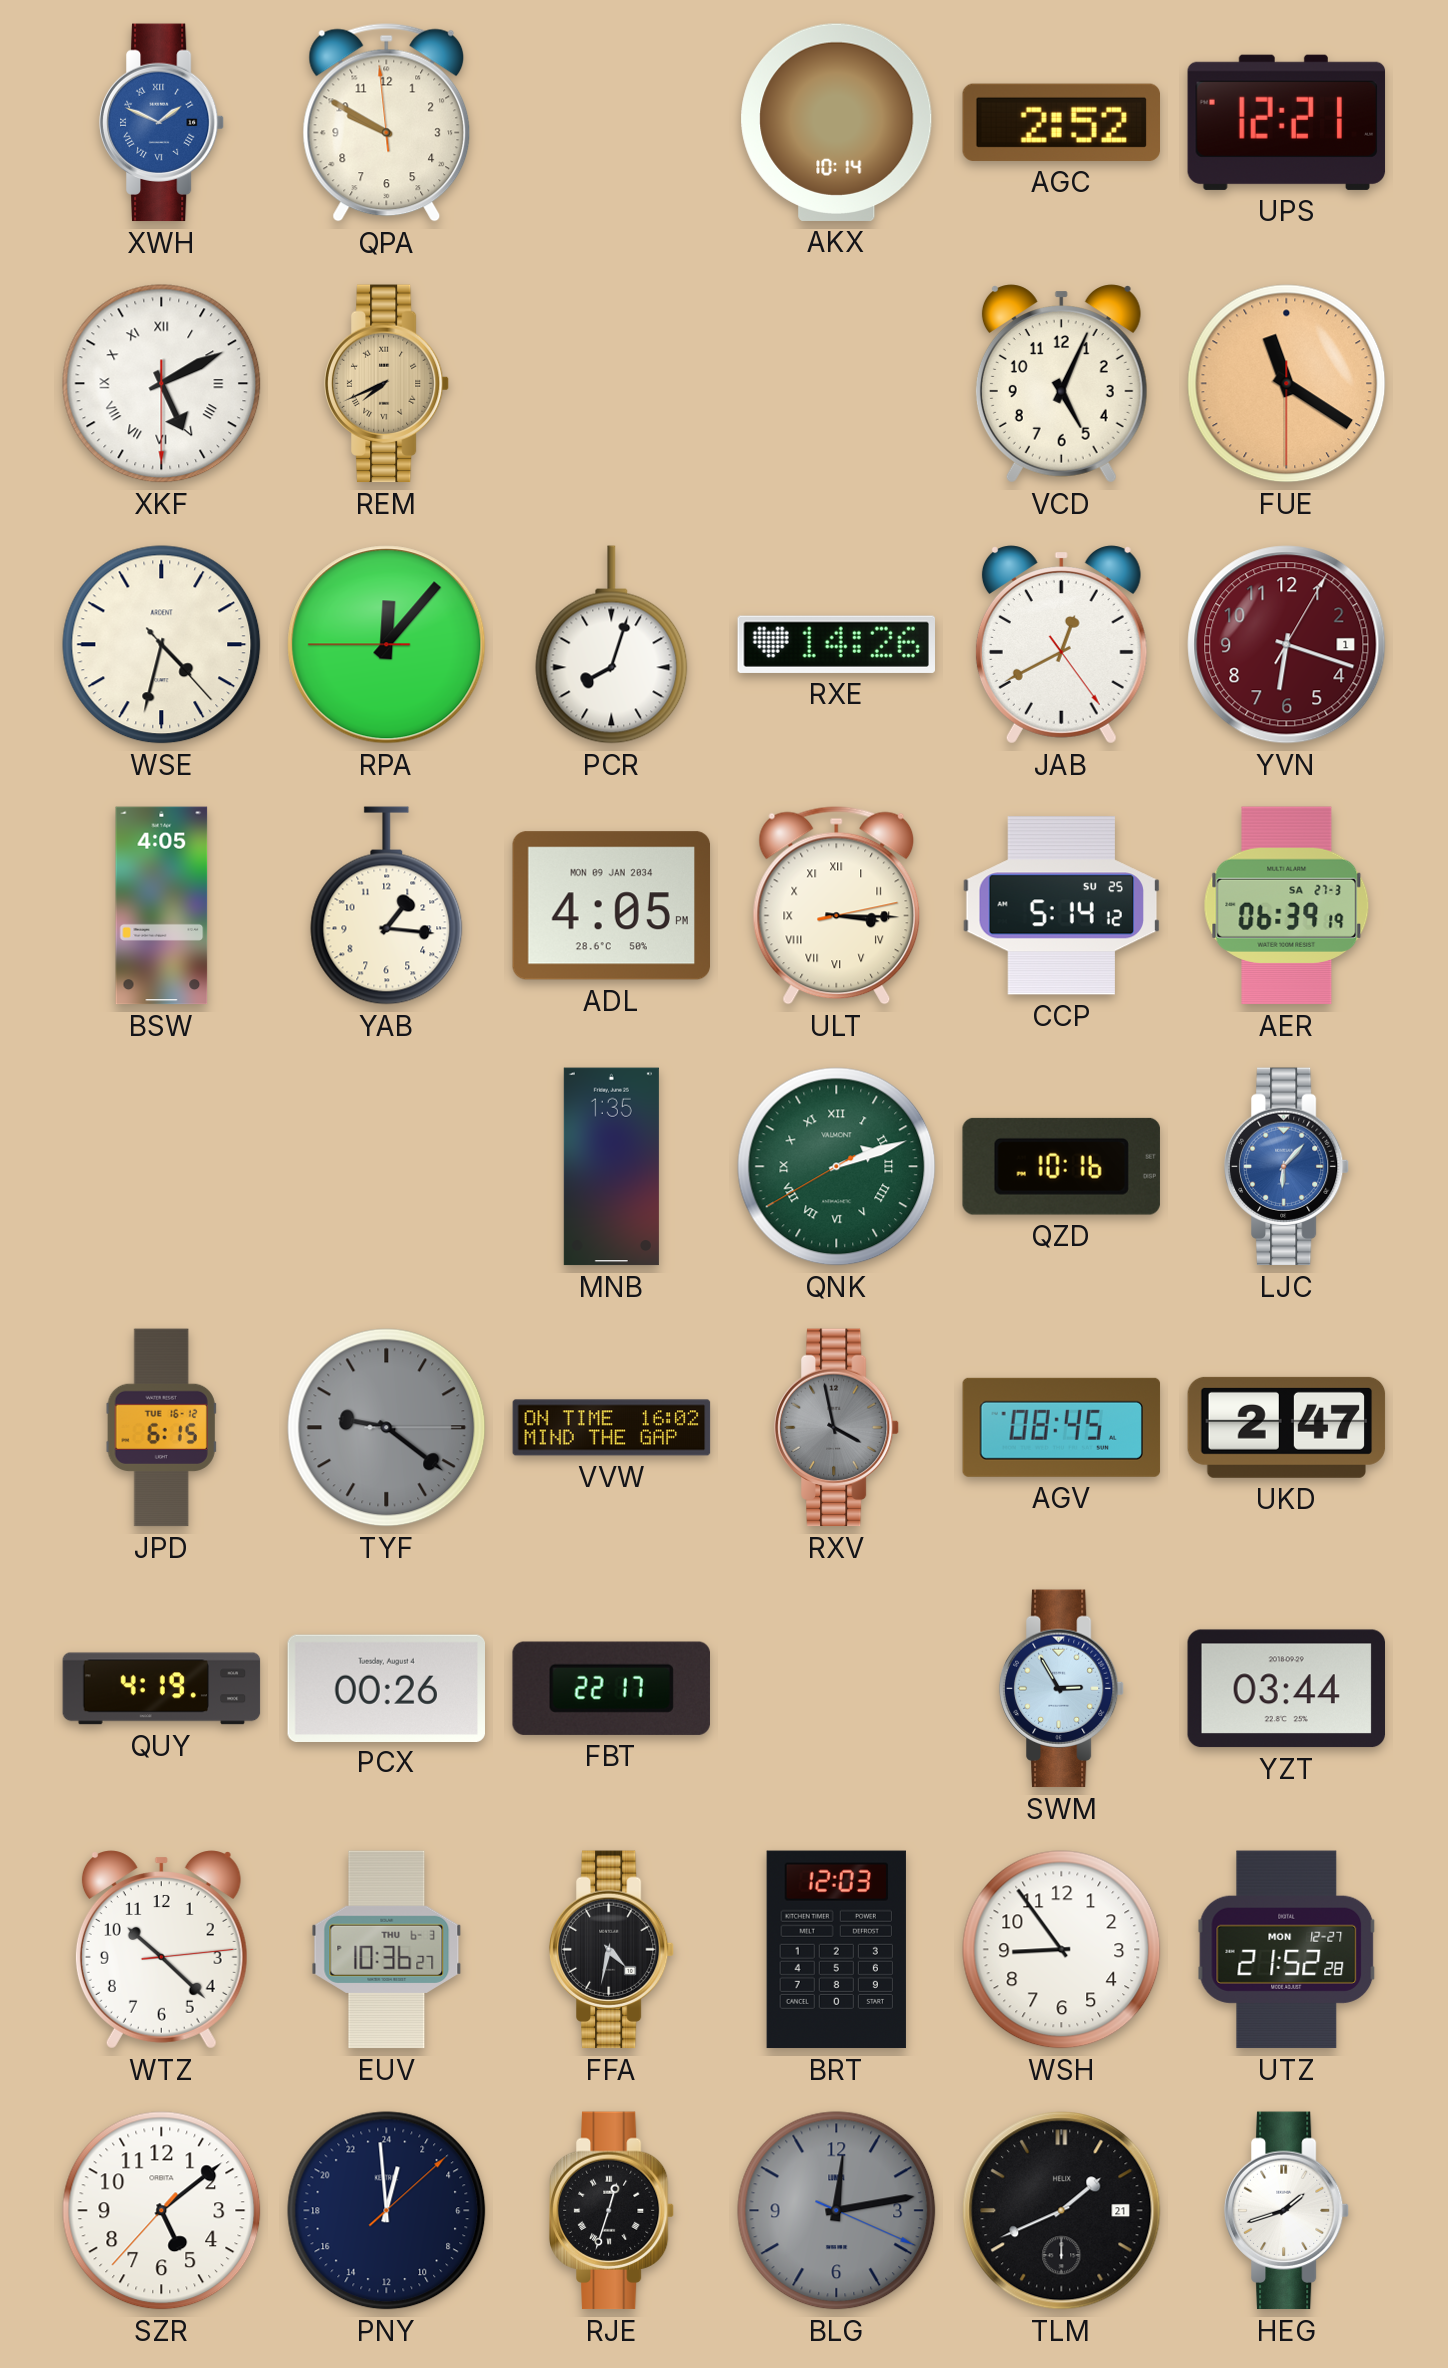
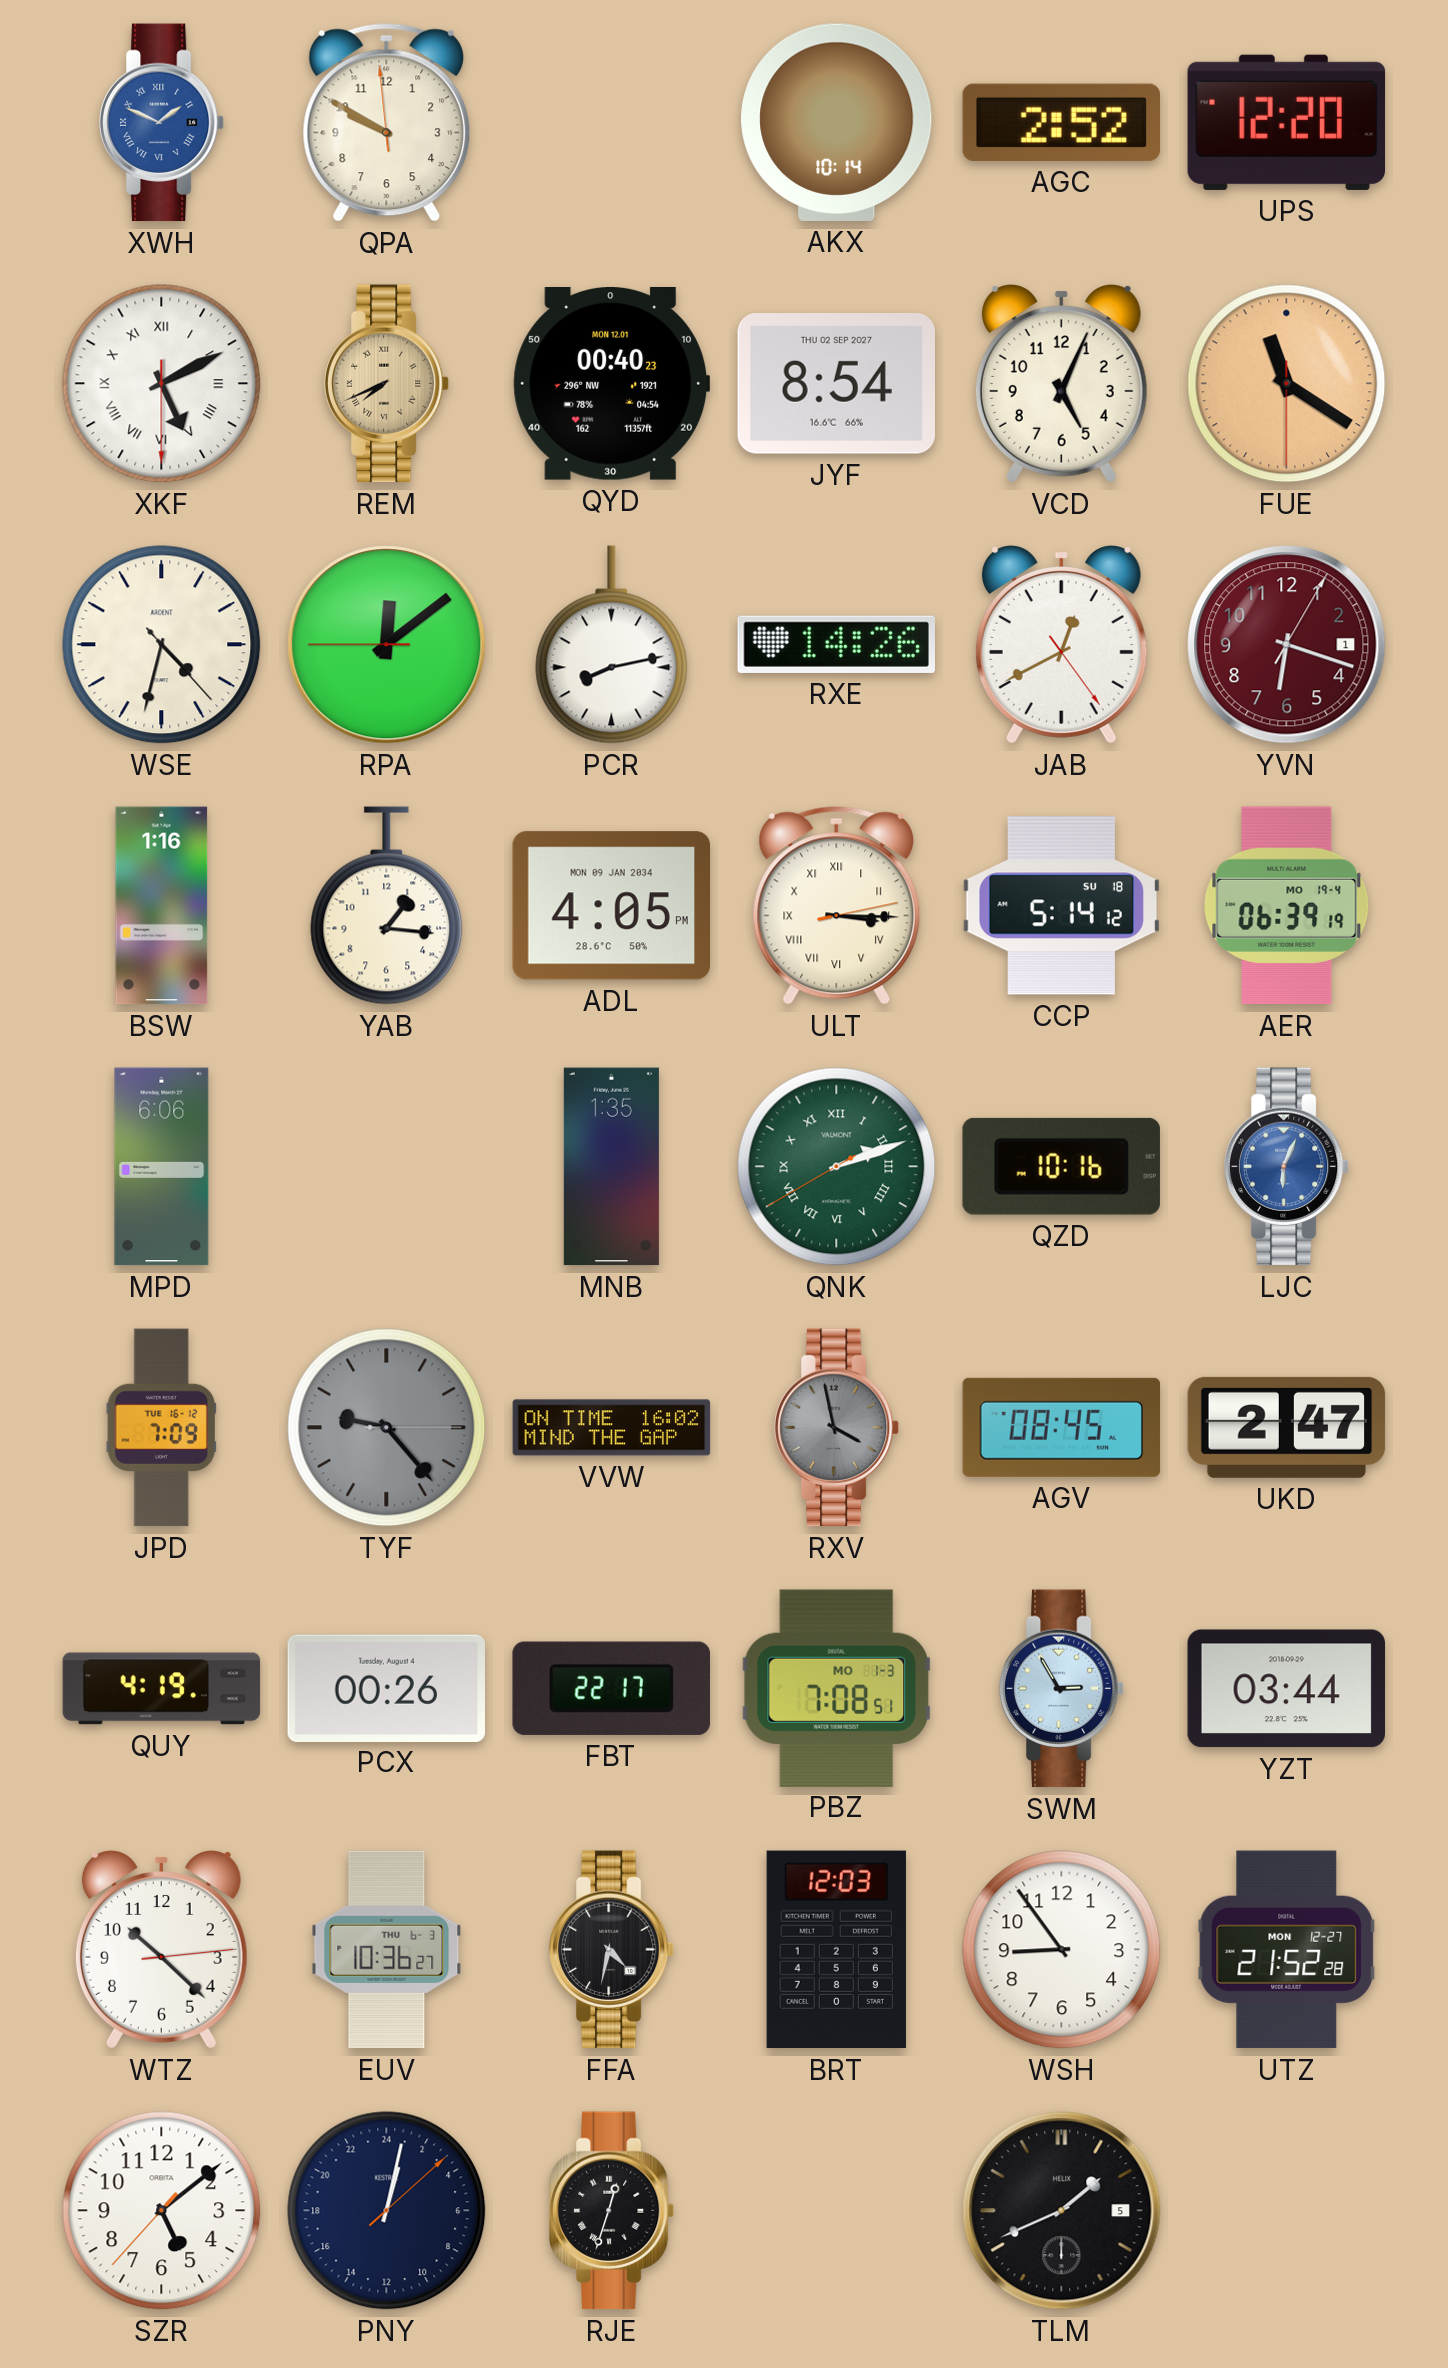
UPS: 12:21 -> 12:20
QYD: none -> 00:40
JYF: none -> 8:54
RPA: 12:06 -> 12:08
PCR: 8:03 -> 8:13
BSW: 4:05 -> 1:16
CCP date: SU 25 -> SU 18
AER date: SA 27-3 -> MO 19-4
MPD: none -> 6:06
LJC: 6:07 -> 6:04
JPD: 6:15 -> 7:09
TYF: 9:21 -> 9:23
PBZ: none -> 7:08
PNY: 0:59 -> 1:02
BLG: 12:13 -> none
TLM date: 21 -> 5
HEG: 1:42 -> none
